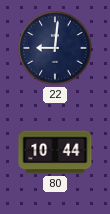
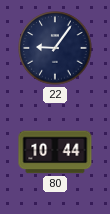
22: 9:01 -> 9:06
